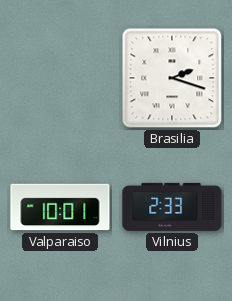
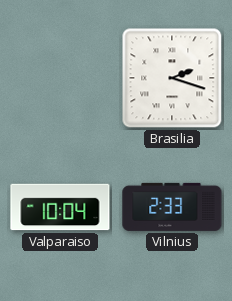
Valparaiso: 10:01 -> 10:04
